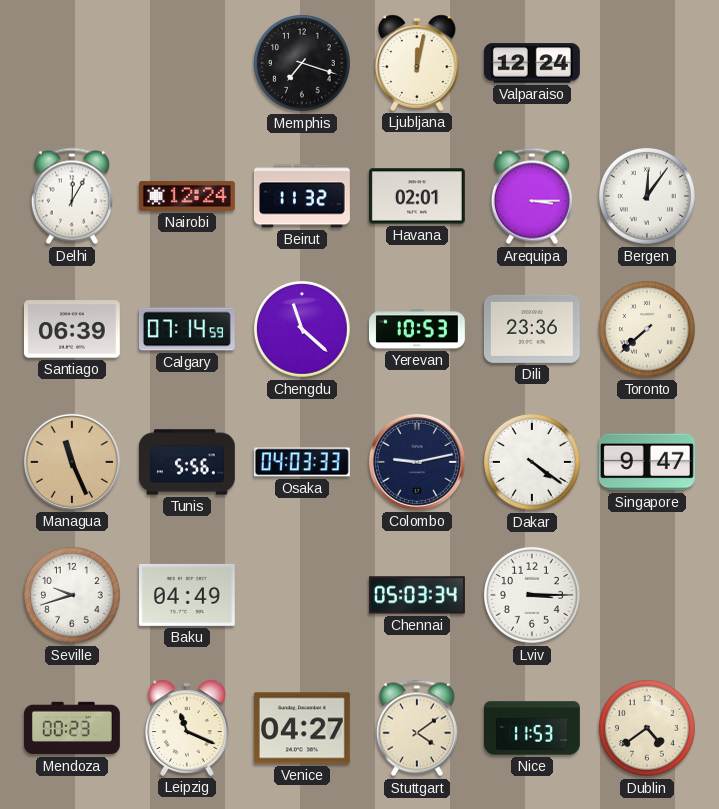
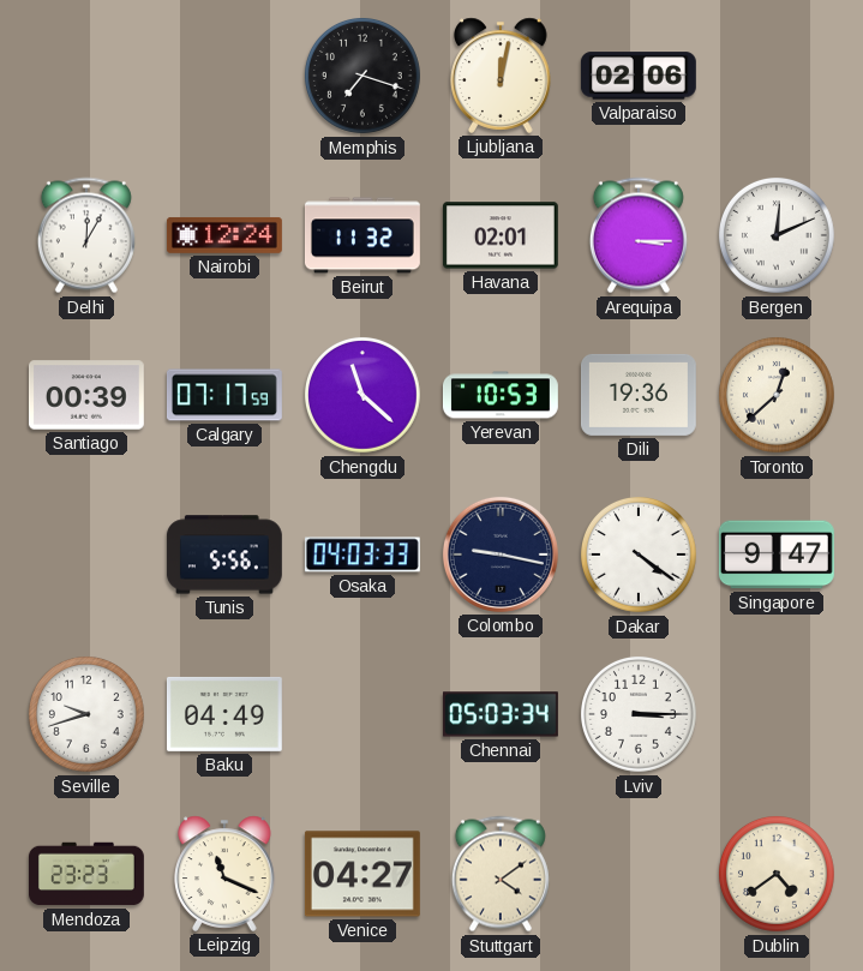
Valparaiso: 12:24 -> 02:06
Bergen: 12:06 -> 12:11
Santiago: 06:39 -> 00:39
Calgary: 07:14 -> 07:17
Dili: 23:36 -> 19:36
Toronto: 7:38 -> 12:38
Managua: 11:26 -> none
Colombo: 9:13 -> 9:17
Mendoza: 00:23 -> 23:23
Nice: 11:53 -> none
